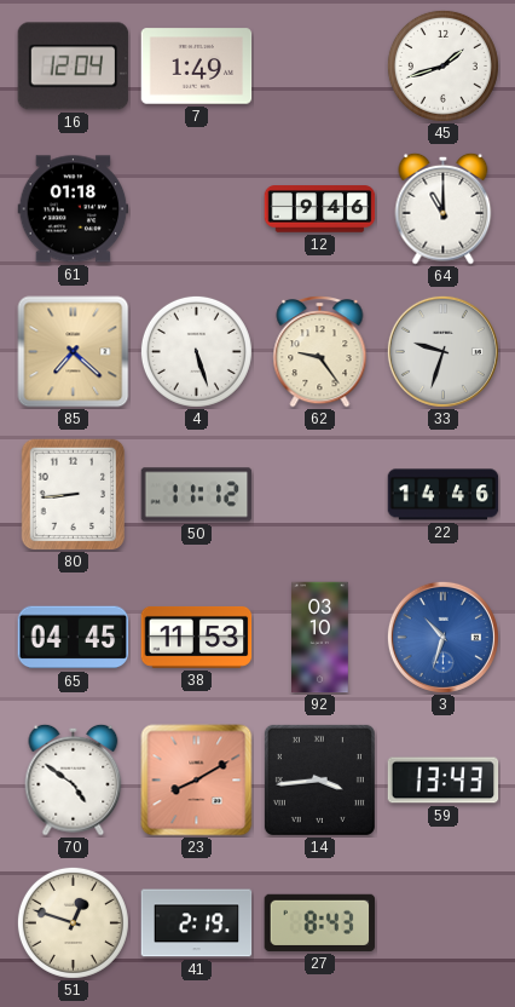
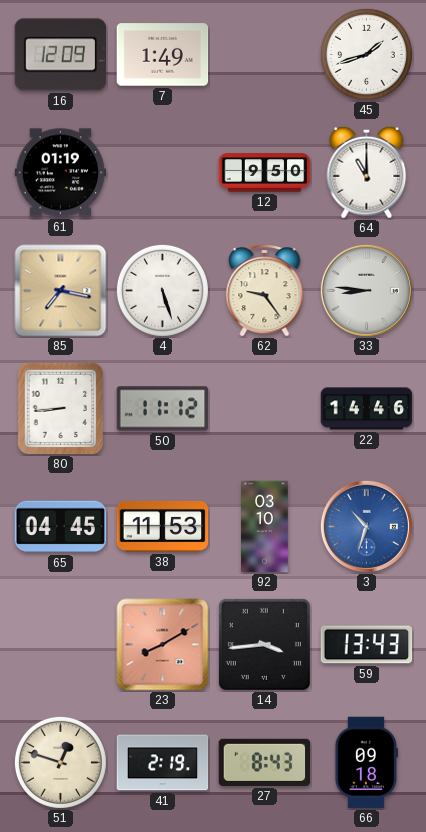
16: 12:04 -> 12:09
61: 01:18 -> 01:19
12: 9:46 -> 9:50
85: 7:22 -> 7:17
33: 9:33 -> 8:46
70: 4:51 -> none
66: none -> 09:18
